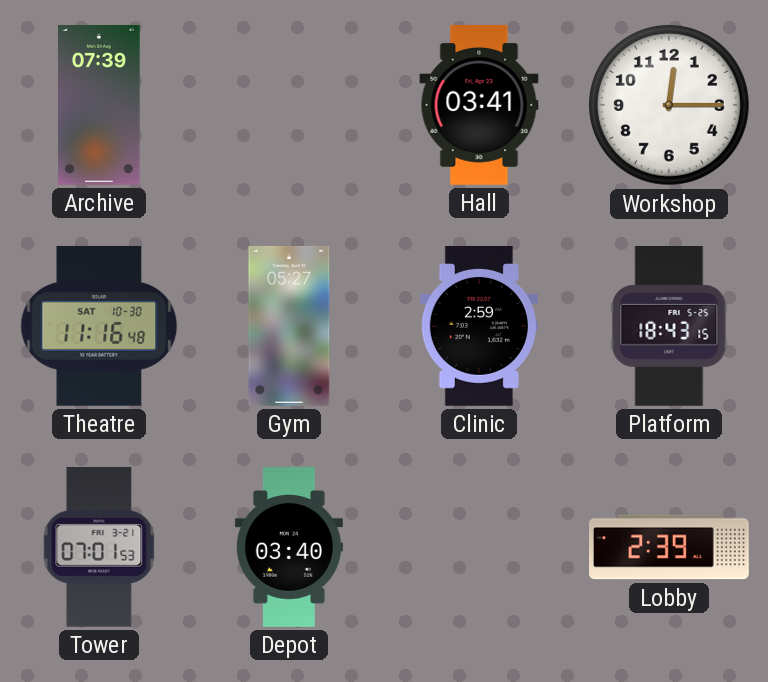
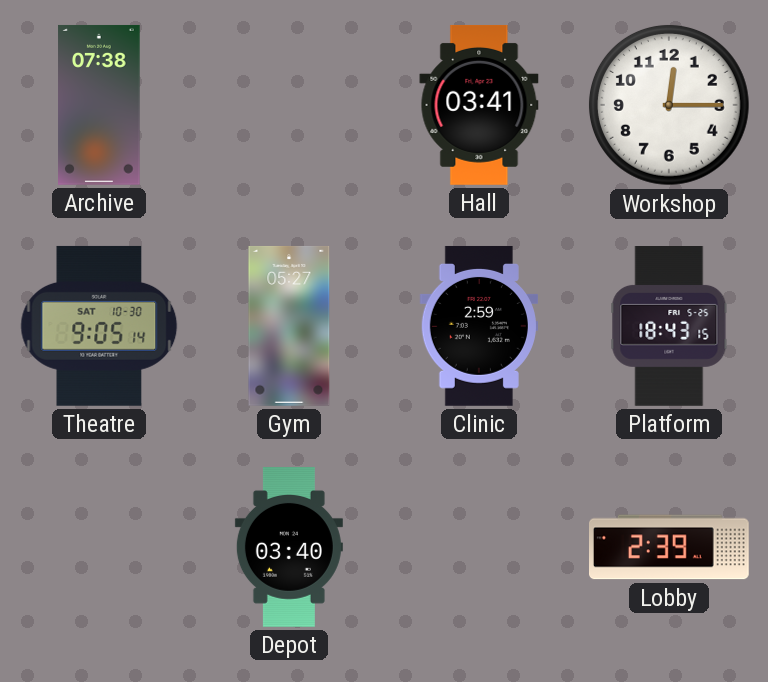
Archive: 07:39 -> 07:38
Theatre: 11:16 -> 9:05
Tower: 07:01 -> none
